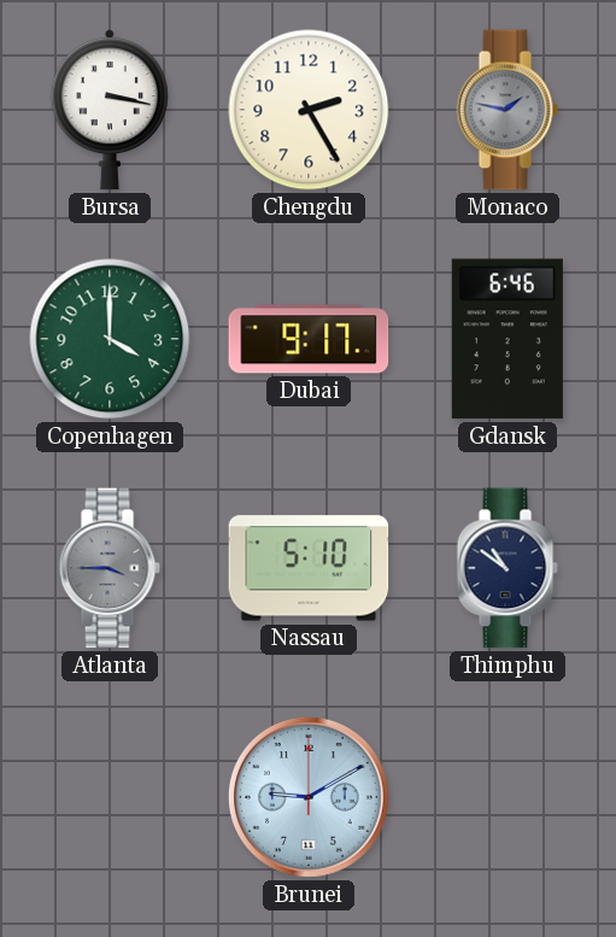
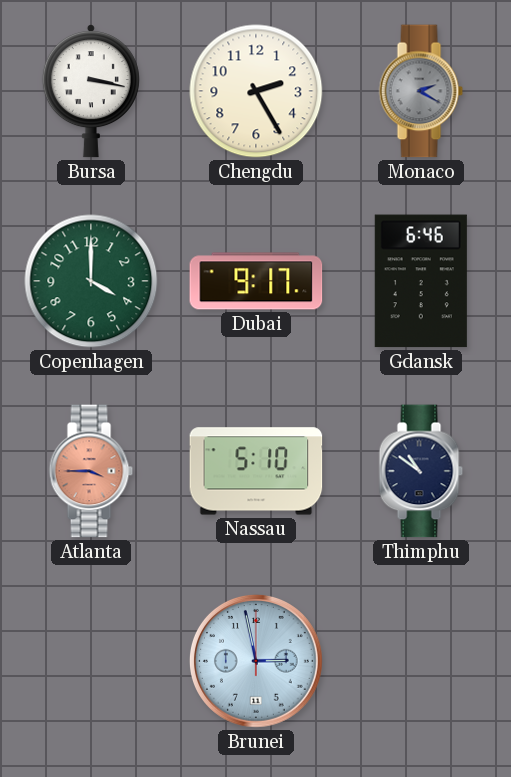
Monaco: 1:47 -> 2:20
Atlanta dial: grey -> salmon
Brunei: 9:10 -> 2:58
